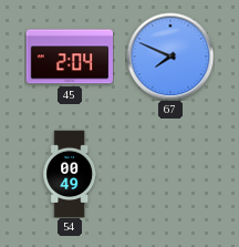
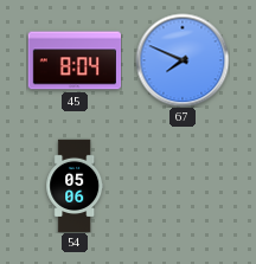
45: 2:04 -> 8:04
54: 00:49 -> 05:06
